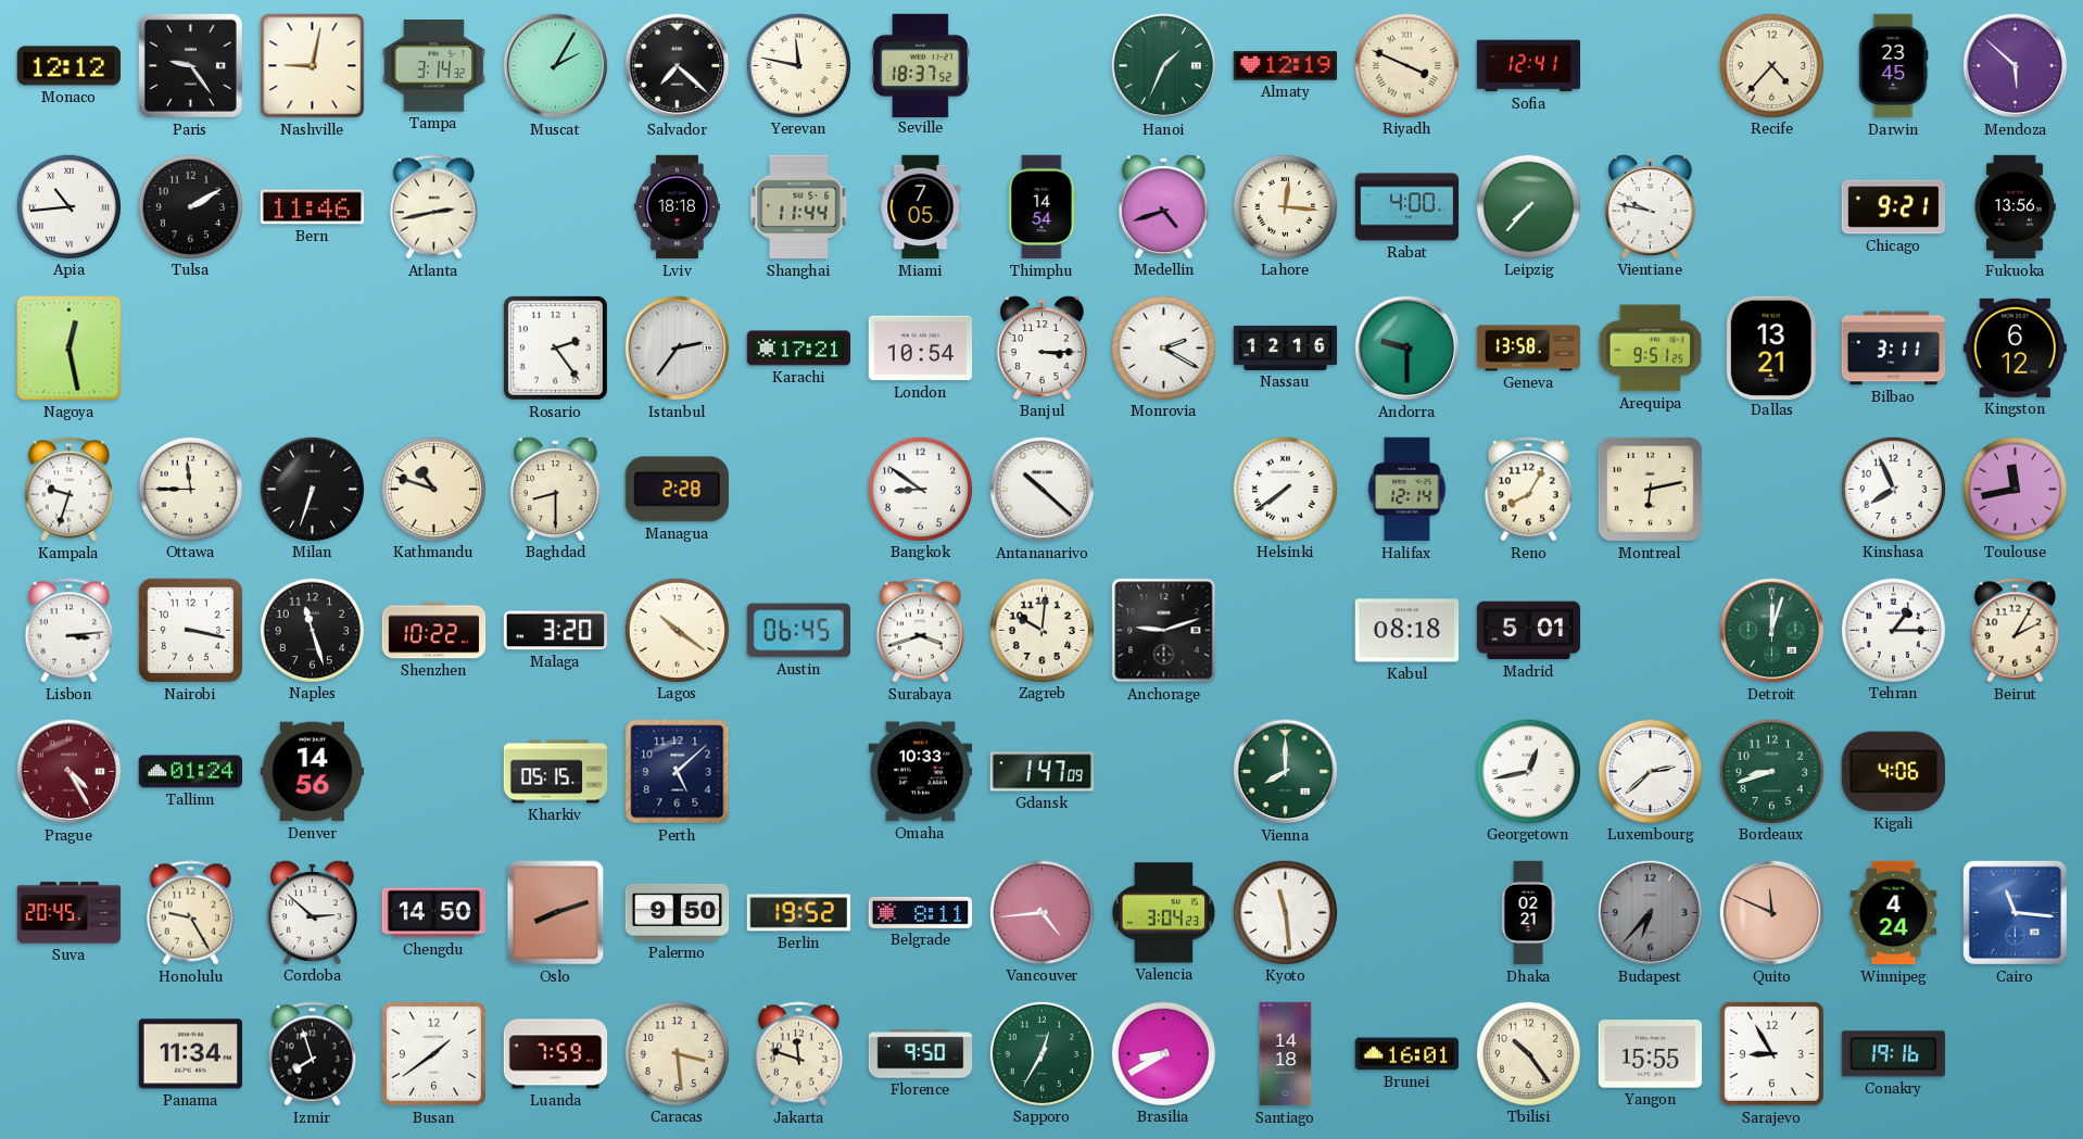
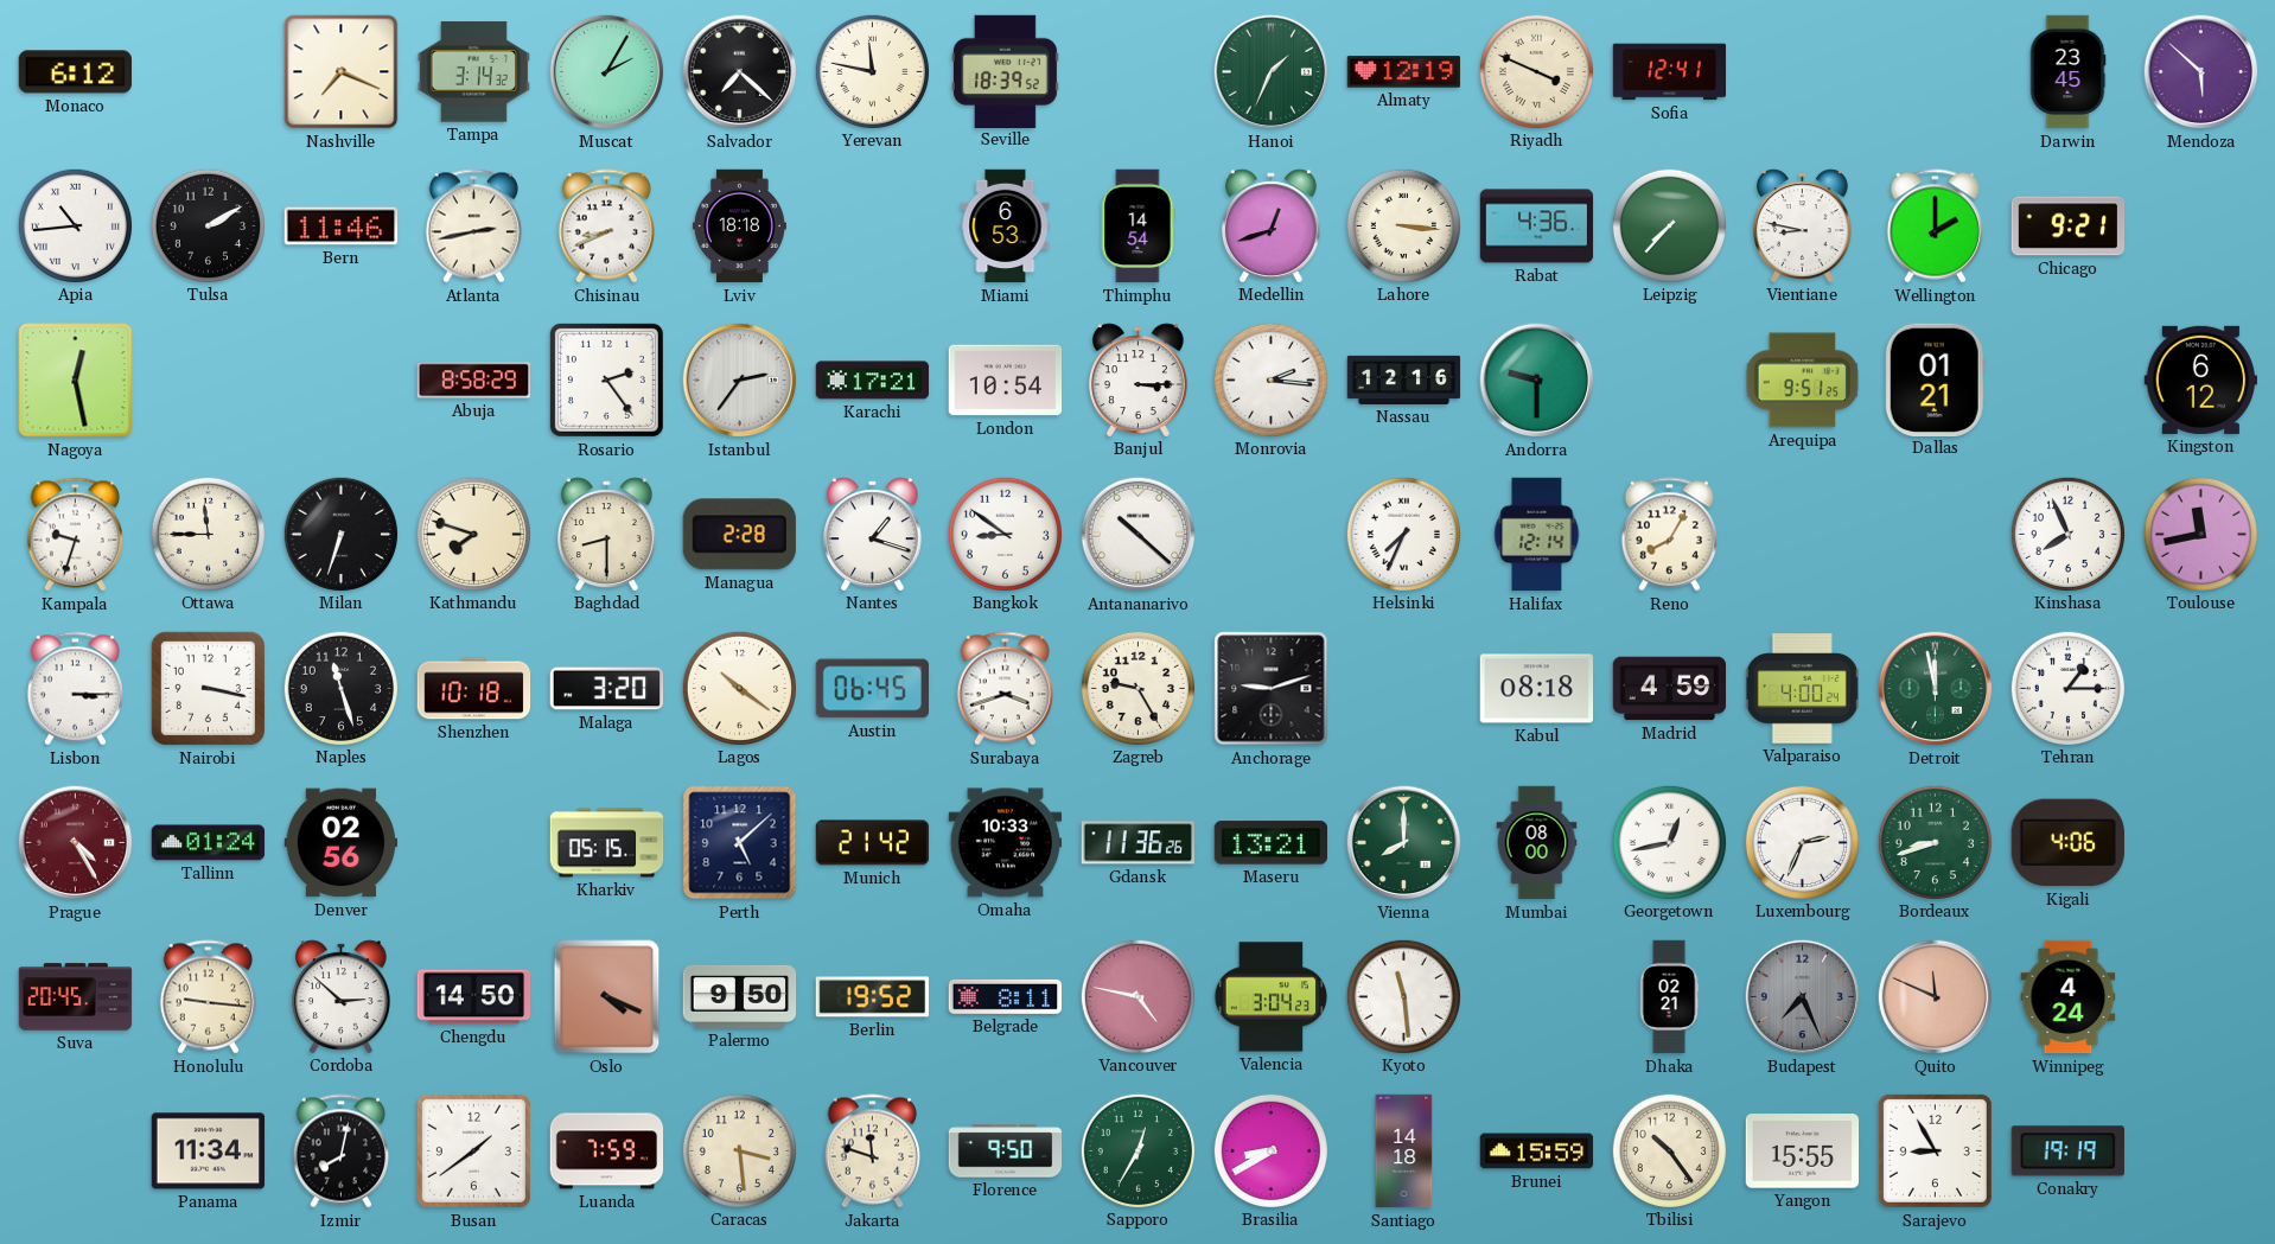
Monaco: 12:12 -> 6:12
Paris: 9:24 -> none
Nashville: 9:02 -> 7:19
Seville: 18:37 -> 18:39
Recife: 4:37 -> none
Chisinau: none -> 8:41
Shanghai: 11:44 -> none
Miami: 7:05 -> 6:53
Medellin: 4:42 -> 12:42
Lahore: 12:16 -> 3:16
Rabat: 4:00 -> 4:36
Vientiane: 9:47 -> 8:47
Wellington: none -> 2:00
Fukuoka: 13:56 -> none
Abuja: none -> 8:58
Monrovia: 2:20 -> 2:16
Geneva: 13:58 -> none
Dallas: 13:21 -> 01:21
Bilbao: 3:11 -> none
Kathmandu: 10:48 -> 7:48
Nantes: none -> 1:18
Helsinki: 7:39 -> 7:34
Montreal: 6:13 -> none
Lisbon: 3:14 -> 3:15
Shenzhen: 10:22 -> 10:18
Zagreb: 10:01 -> 9:25
Madrid: 5:01 -> 4:59
Valparaiso: none -> 4:00
Detroit: 12:03 -> 11:58
Beirut: 2:05 -> none
Denver: 14:56 -> 02:56
Munich: none -> 21:42
Gdansk: 1:47 -> 11:36
Maseru: none -> 13:21
Mumbai: none -> 08:00
Luxembourg: 2:38 -> 2:34
Honolulu: 9:25 -> 9:16
Oslo: 8:12 -> 4:19
Vancouver: 4:44 -> 4:47
Budapest: 6:37 -> 7:26
Cairo: 11:16 -> none
Izmir: 7:57 -> 8:02
Brunei: 16:01 -> 15:59
Conakry: 19:16 -> 19:19
